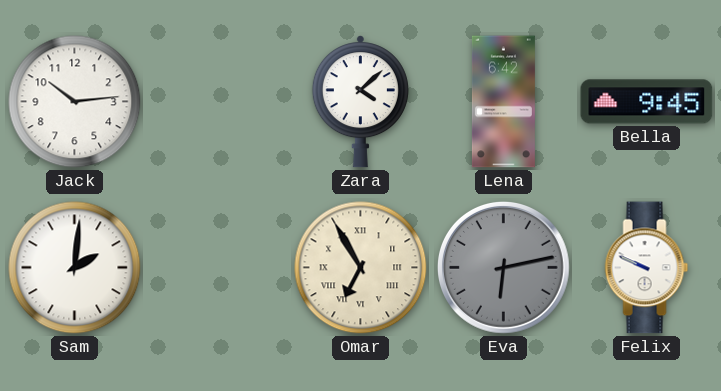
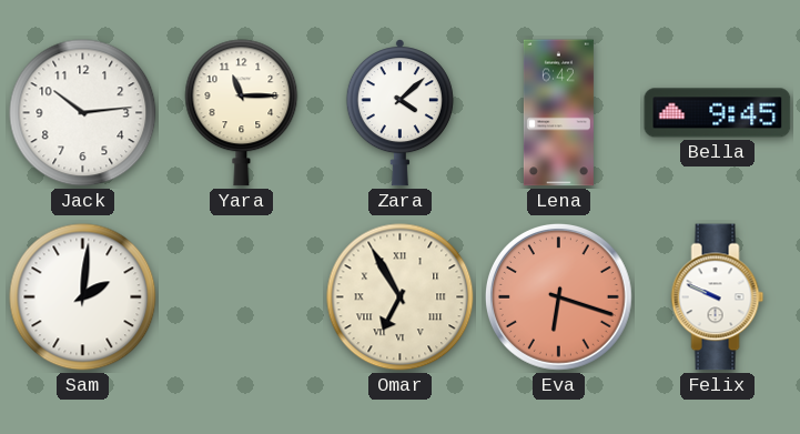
Yara: none -> 11:15
Eva: 6:13 -> 6:18
Eva dial: grey -> salmon
